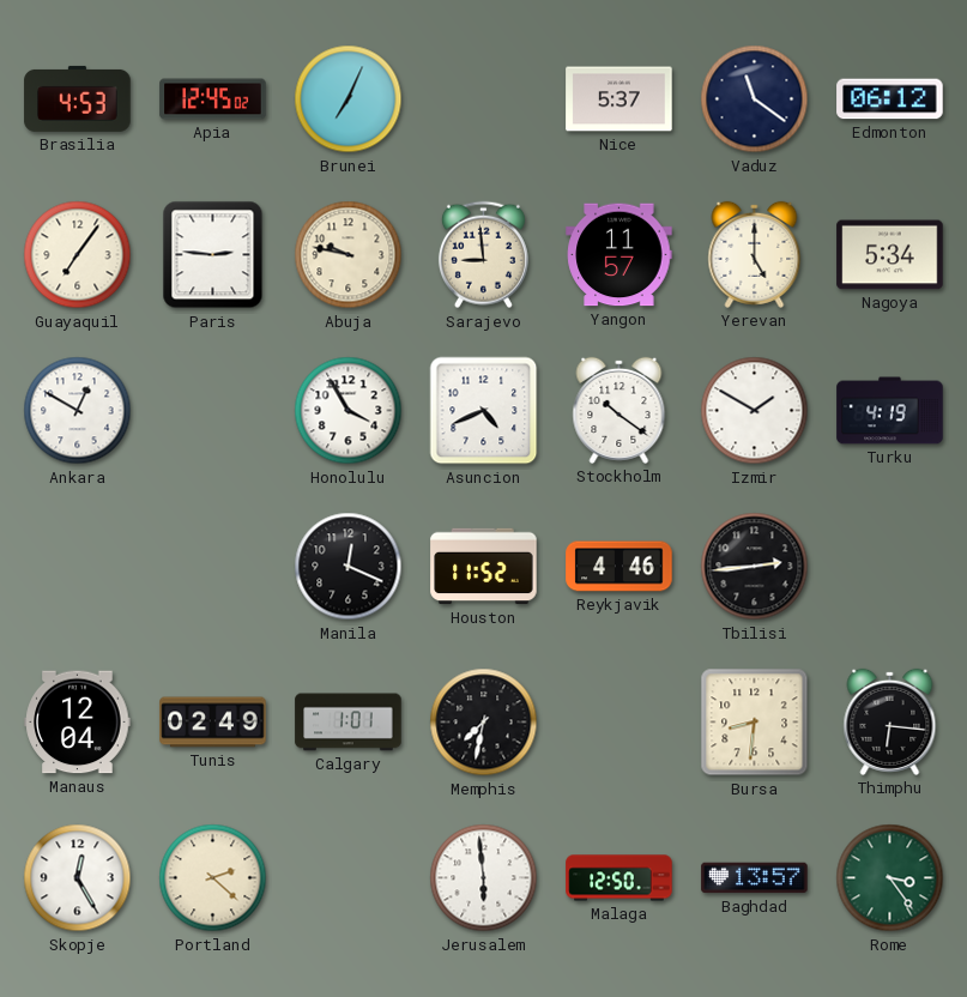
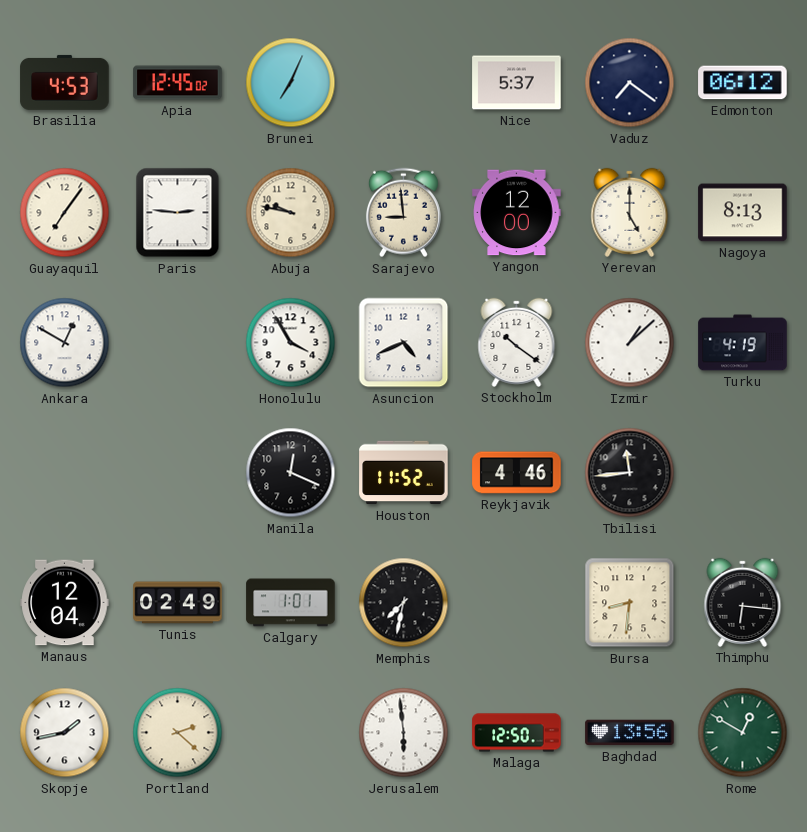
Vaduz: 11:21 -> 7:21
Yangon: 11:57 -> 12:00
Nagoya: 5:34 -> 8:13
Izmir: 1:50 -> 1:08
Tbilisi: 2:44 -> 11:44
Skopje: 12:25 -> 1:43
Baghdad: 13:57 -> 13:56
Rome: 3:24 -> 12:50
